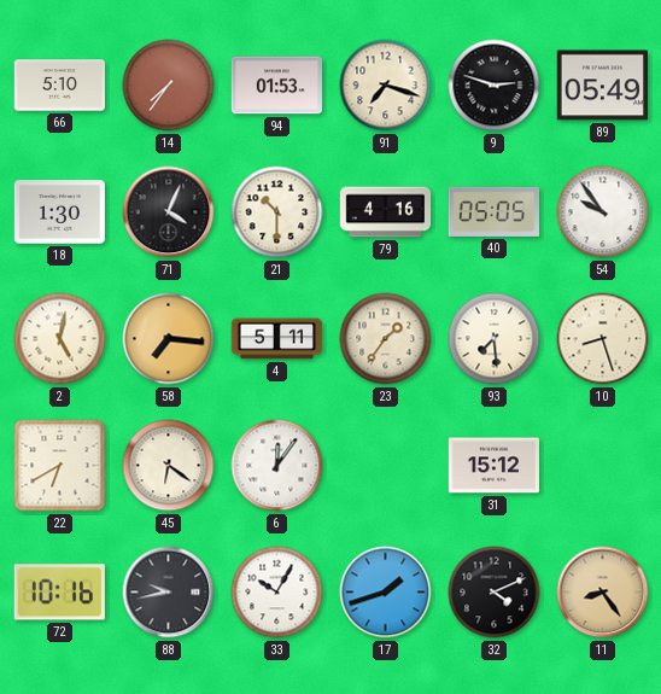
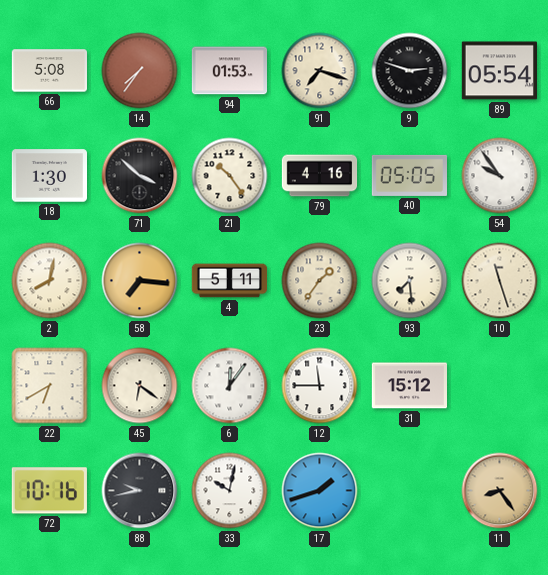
66: 5:10 -> 5:08
89: 05:49 -> 05:54
71: 4:04 -> 3:52
21: 10:30 -> 10:24
2: 5:02 -> 8:02
10: 8:27 -> 11:27
12: none -> 11:45
33: 10:05 -> 10:02
32: 4:11 -> none
